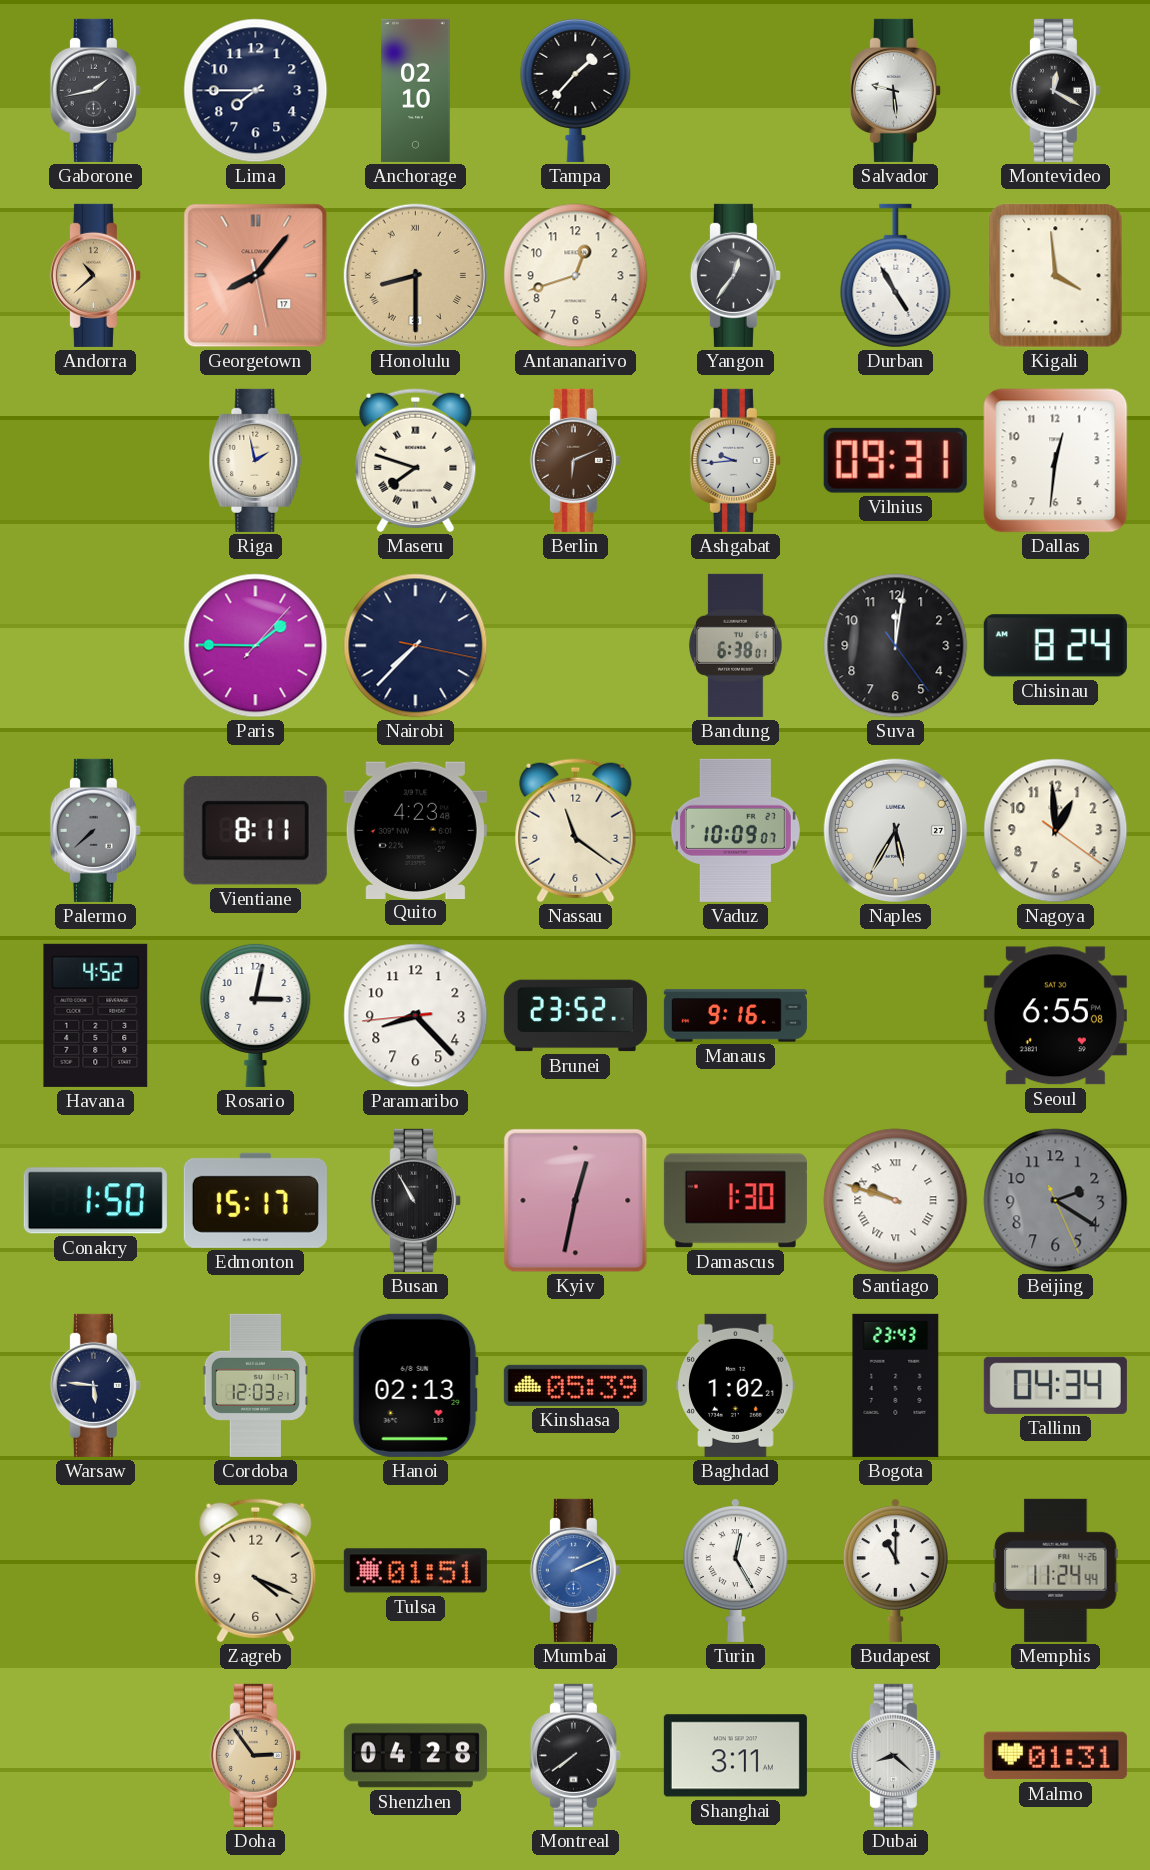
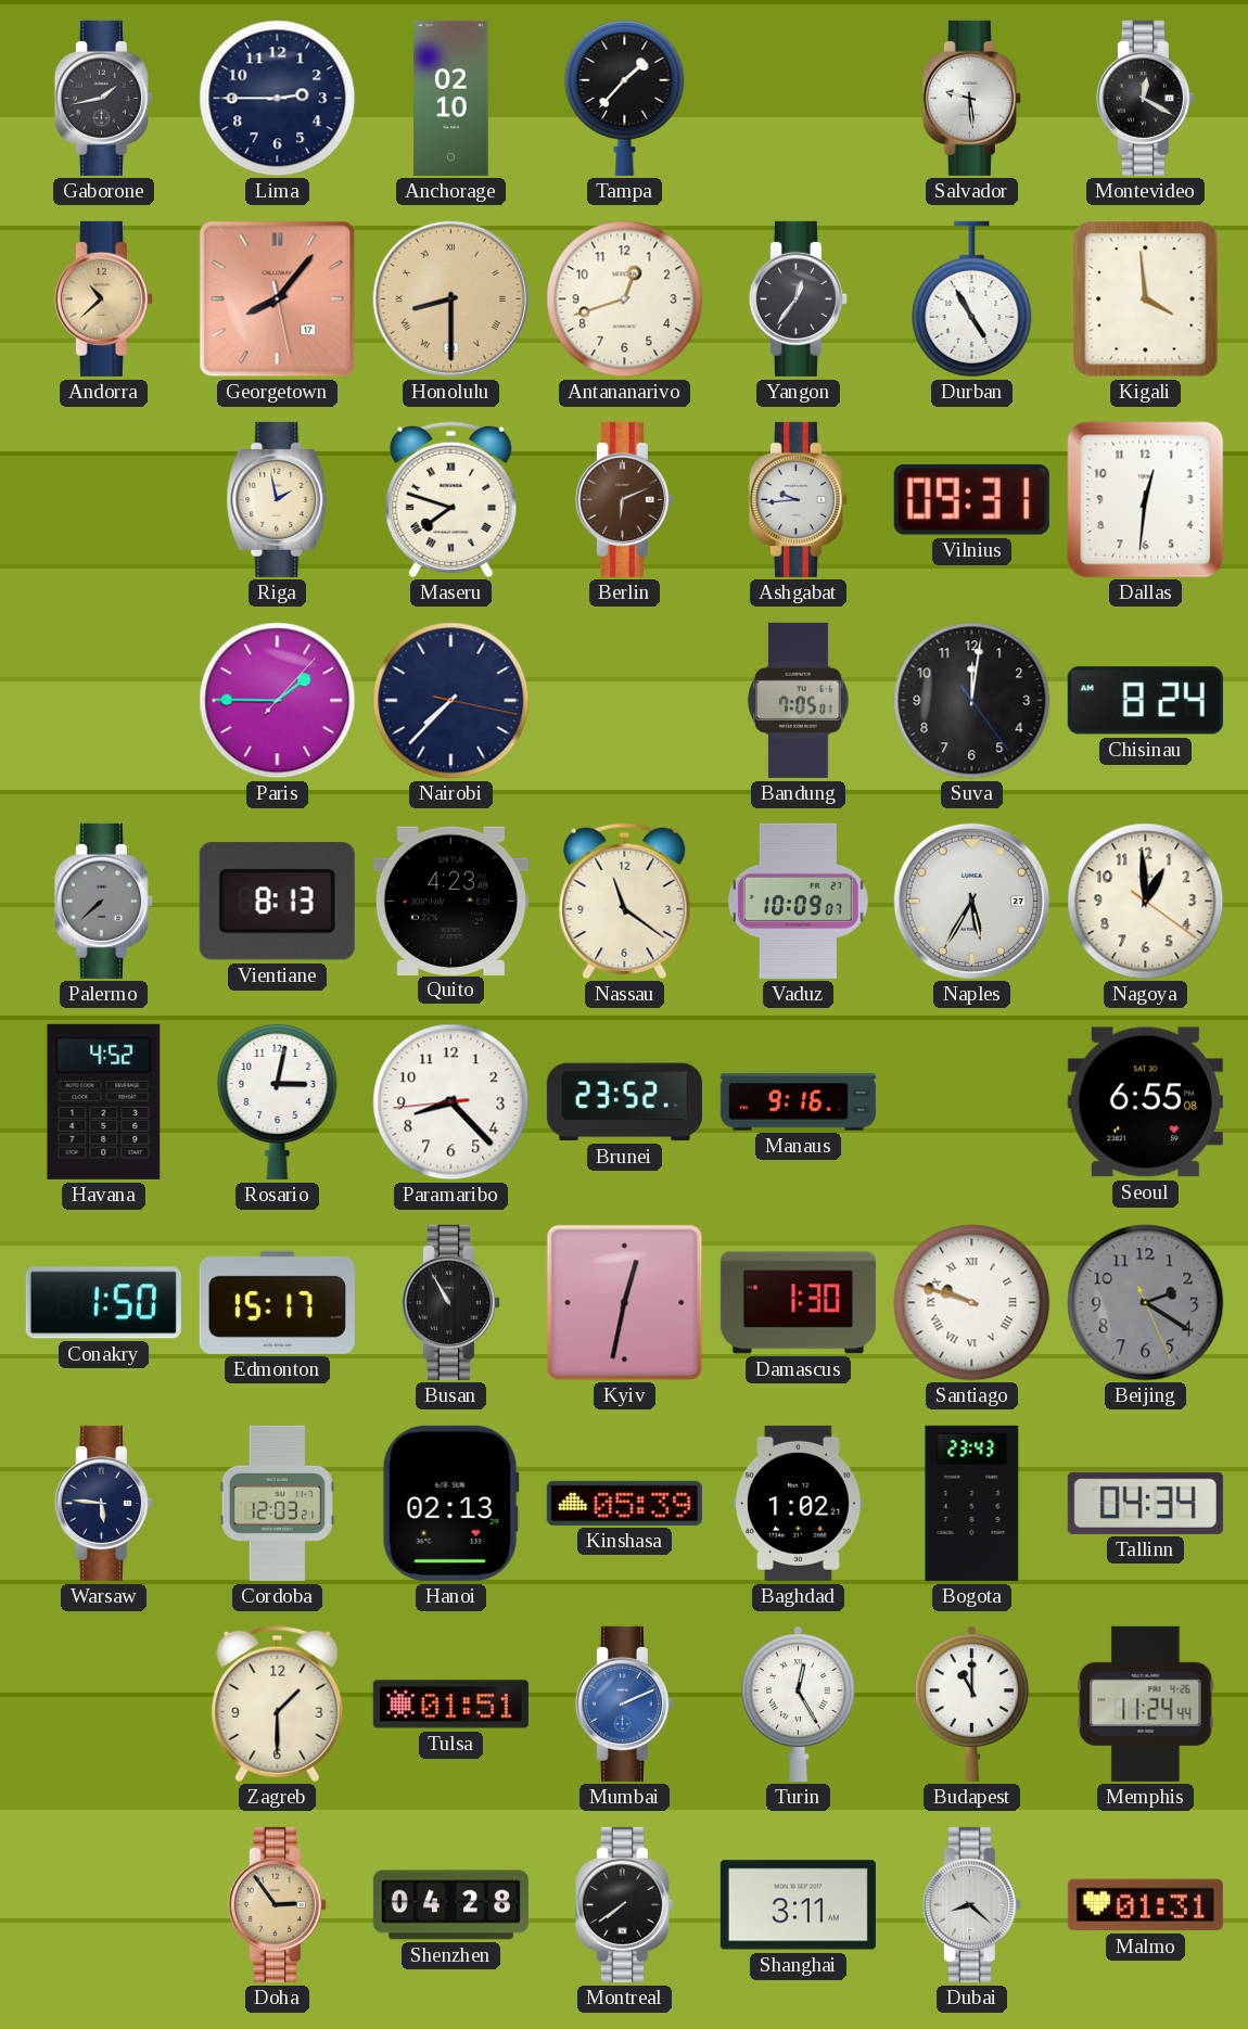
Lima: 7:45 -> 2:45
Bandung: 6:38 -> 7:05
Vientiane: 8:11 -> 8:13
Zagreb: 4:19 -> 1:30
